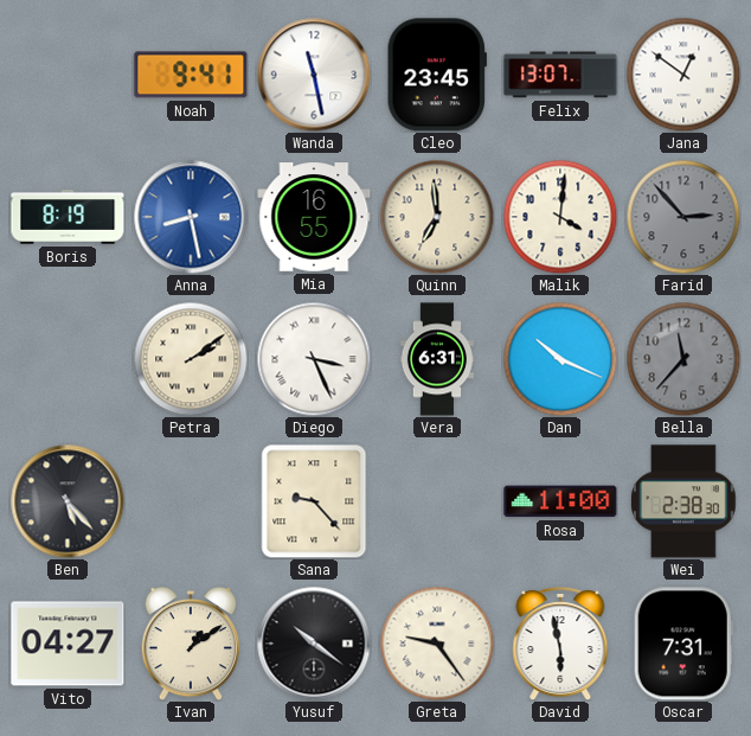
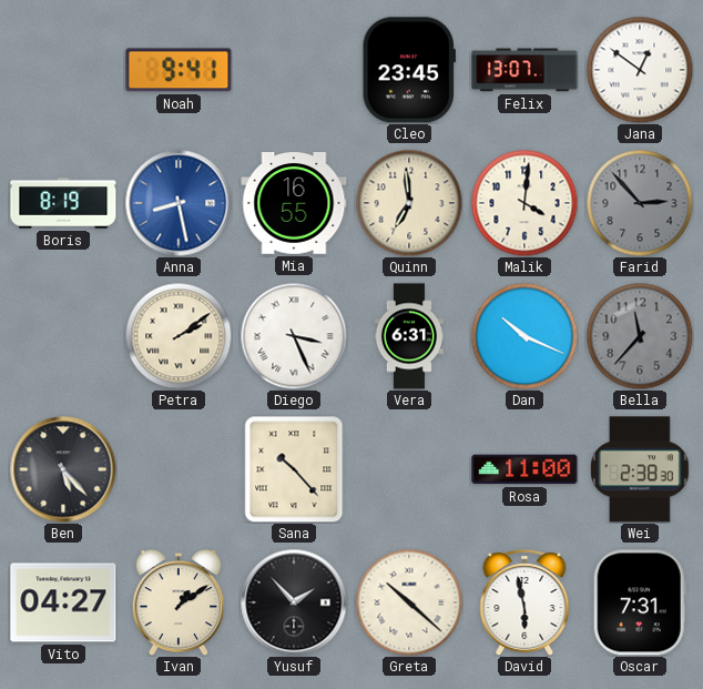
Wanda: 11:28 -> none
Sana: 9:23 -> 10:23
Yusuf: 10:21 -> 1:53
Greta: 9:24 -> 10:22
